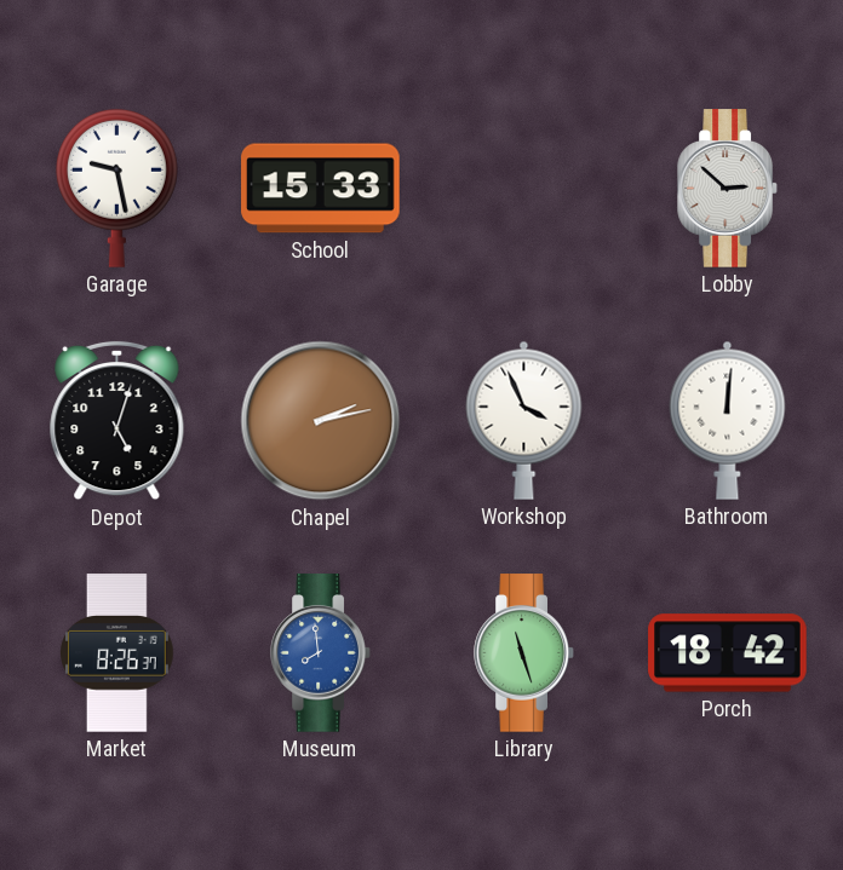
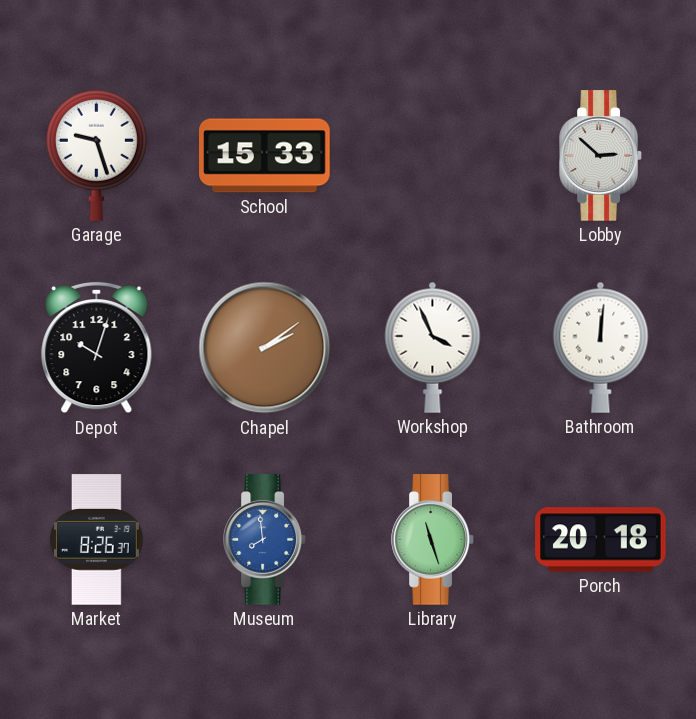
Garage: 9:28 -> 9:27
Depot: 5:03 -> 10:03
Chapel: 2:13 -> 2:09
Porch: 18:42 -> 20:18
